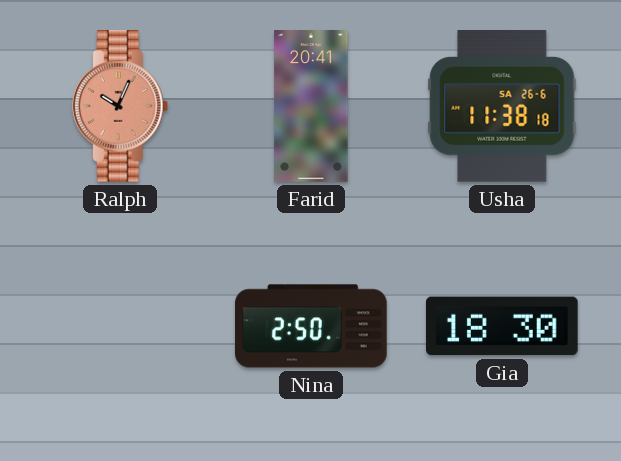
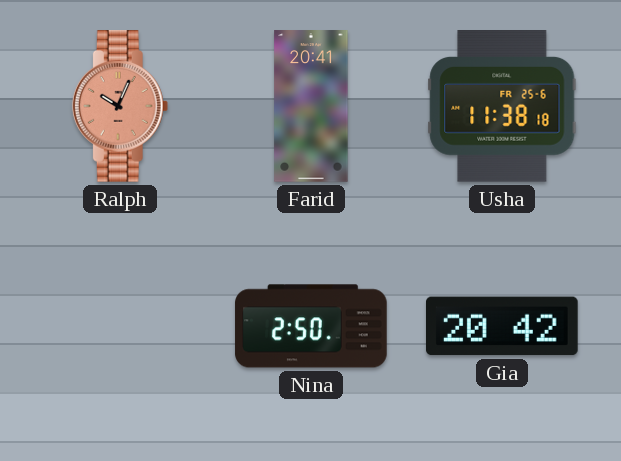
Usha date: SA 26-6 -> FR 25-6
Gia: 18:30 -> 20:42
